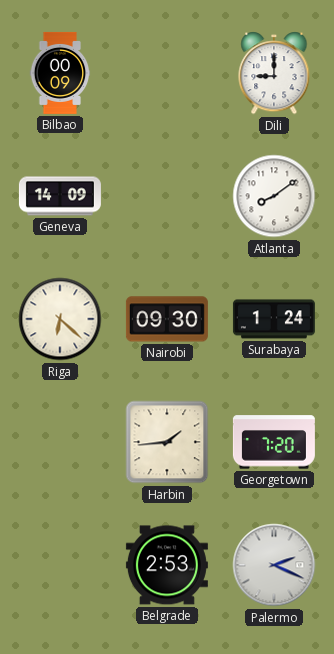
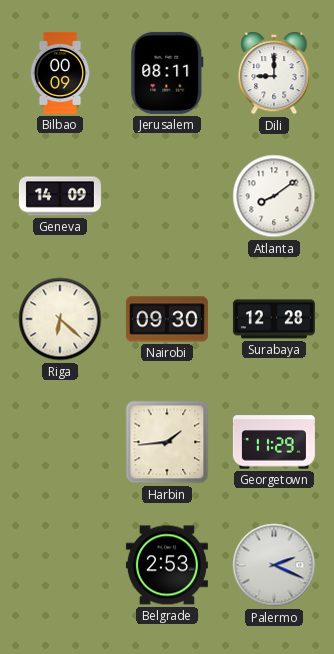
Jerusalem: none -> 08:11
Surabaya: 1:24 -> 12:28
Georgetown: 7:20 -> 11:29
